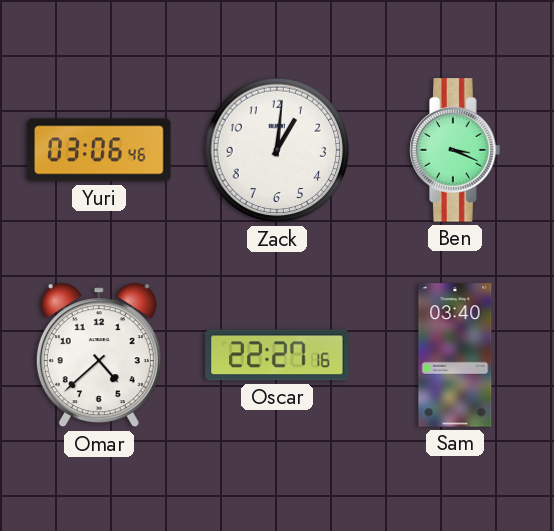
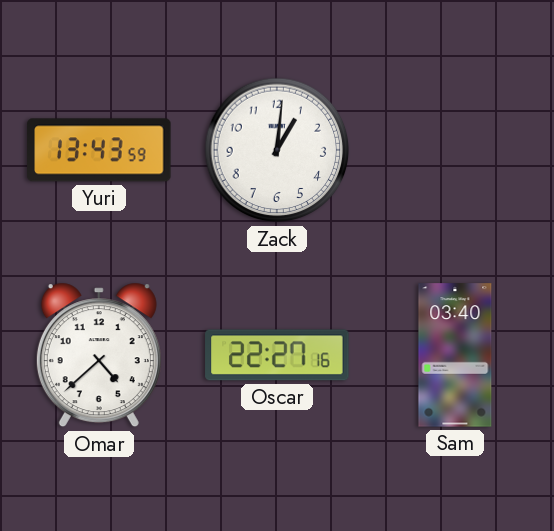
Yuri: 03:06 -> 13:43
Ben: 3:19 -> none
